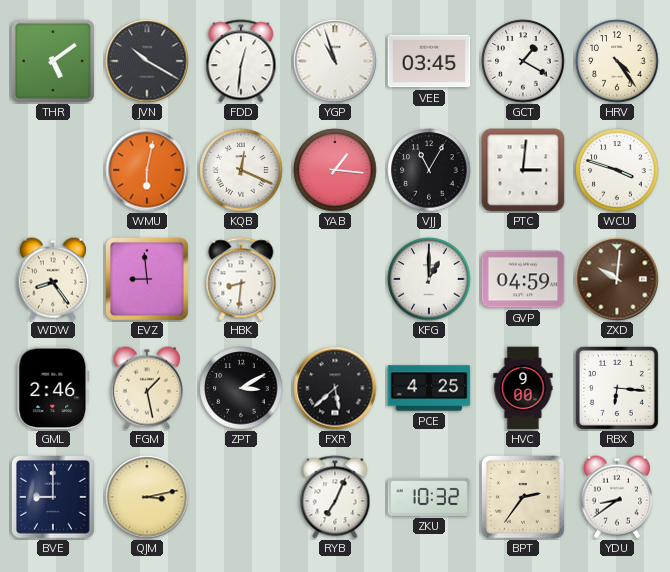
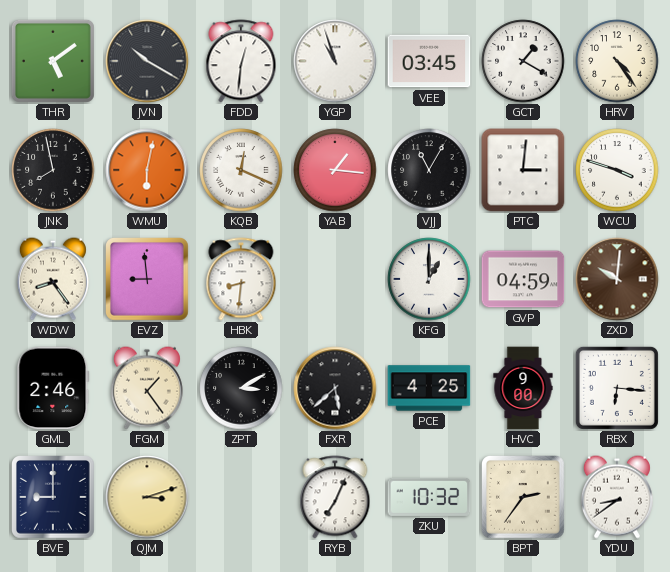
JNK: none -> 7:58
FGM: 1:28 -> 1:24
QJM: 3:13 -> 3:12
